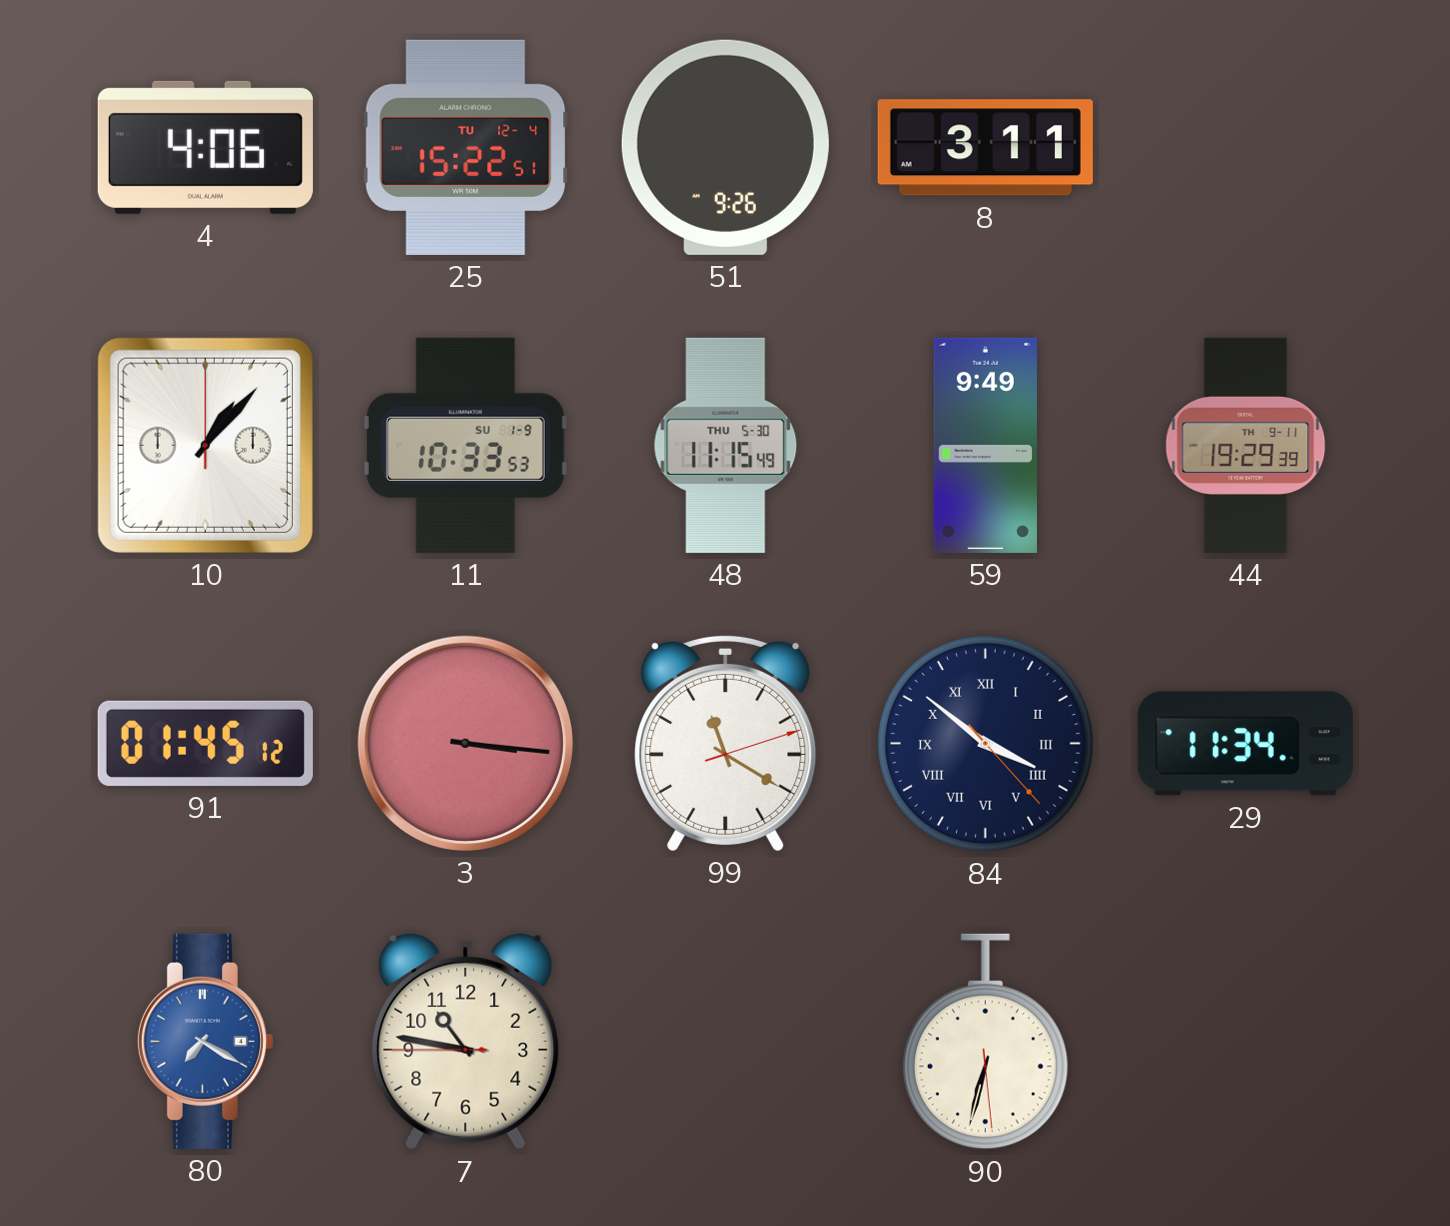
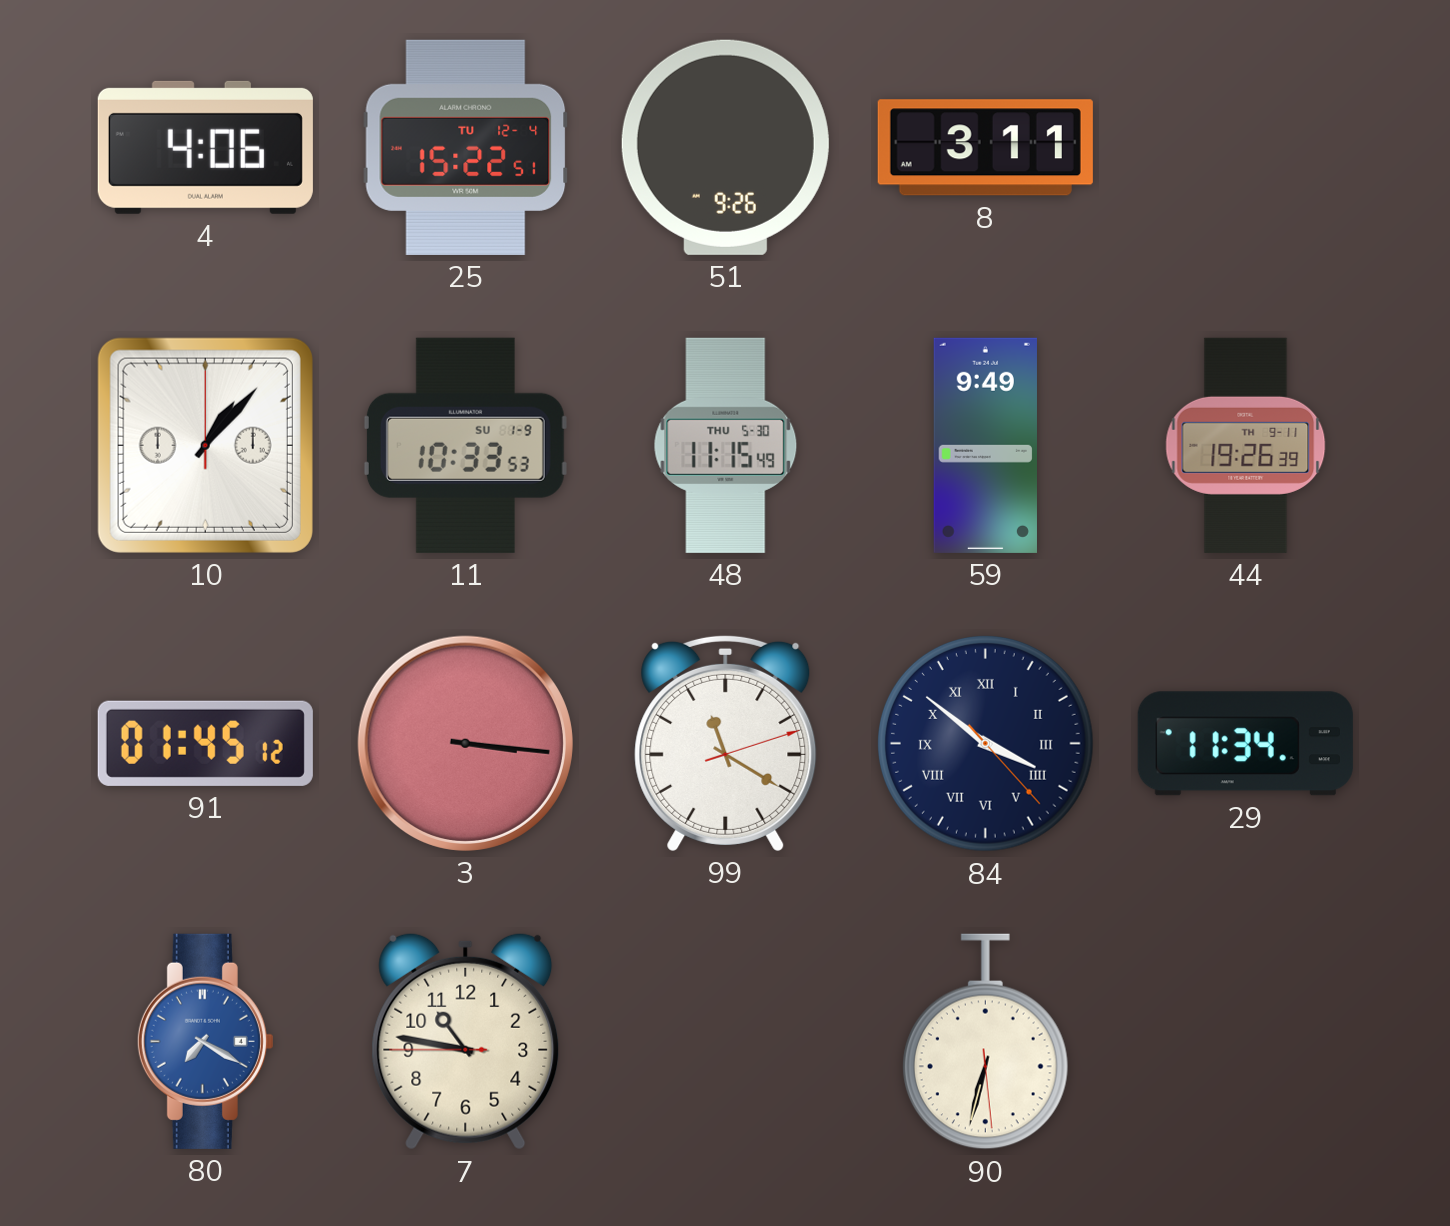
44: 19:29 -> 19:26
